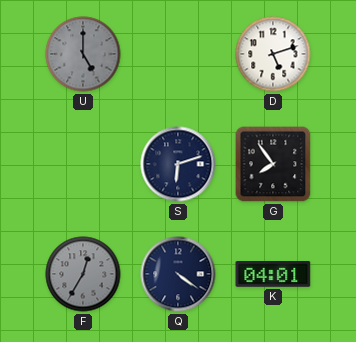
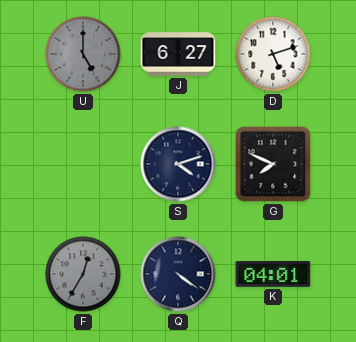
J: none -> 6:27
S: 6:12 -> 4:12
G: 7:54 -> 7:49
